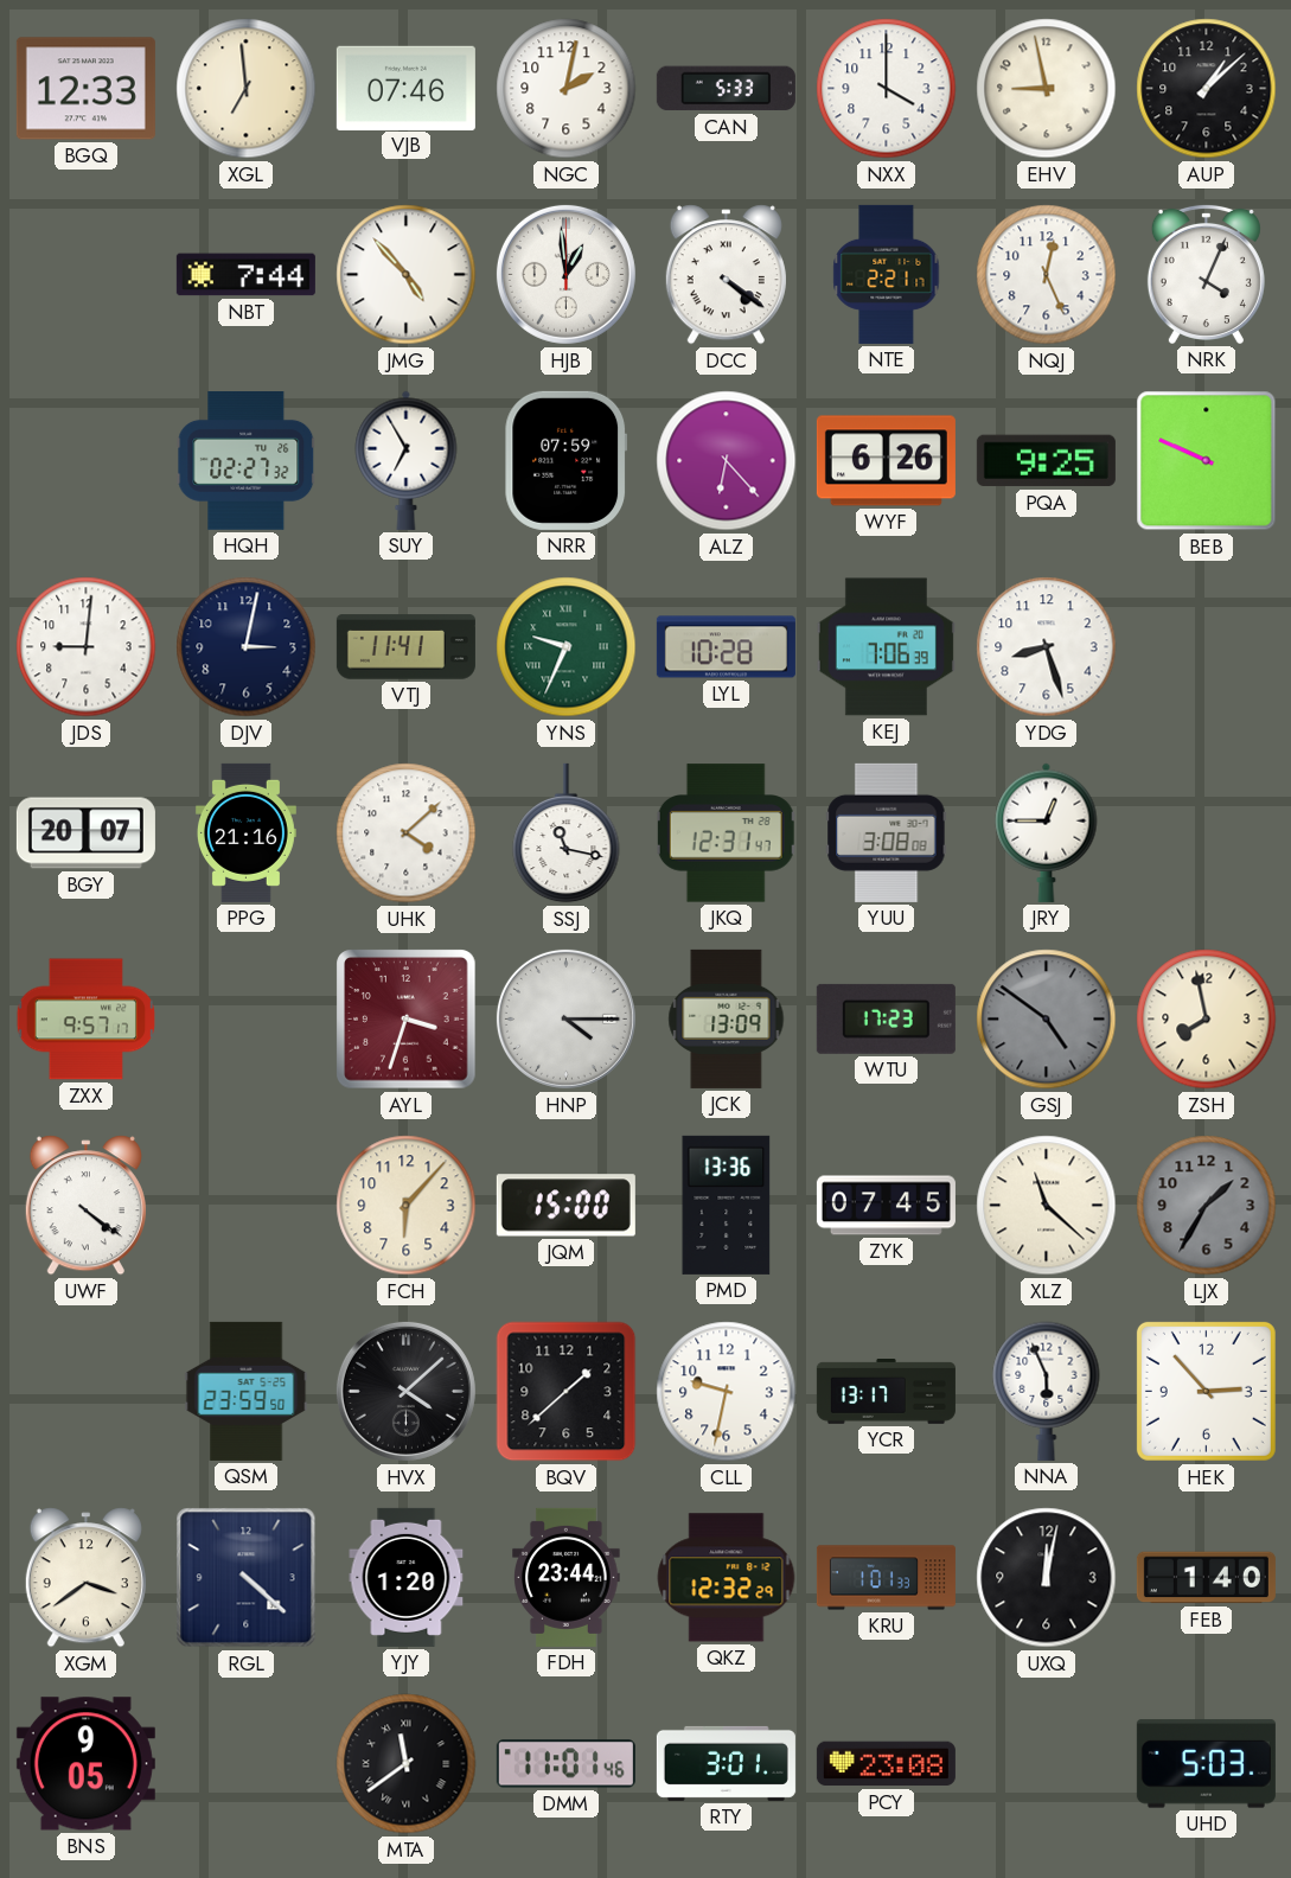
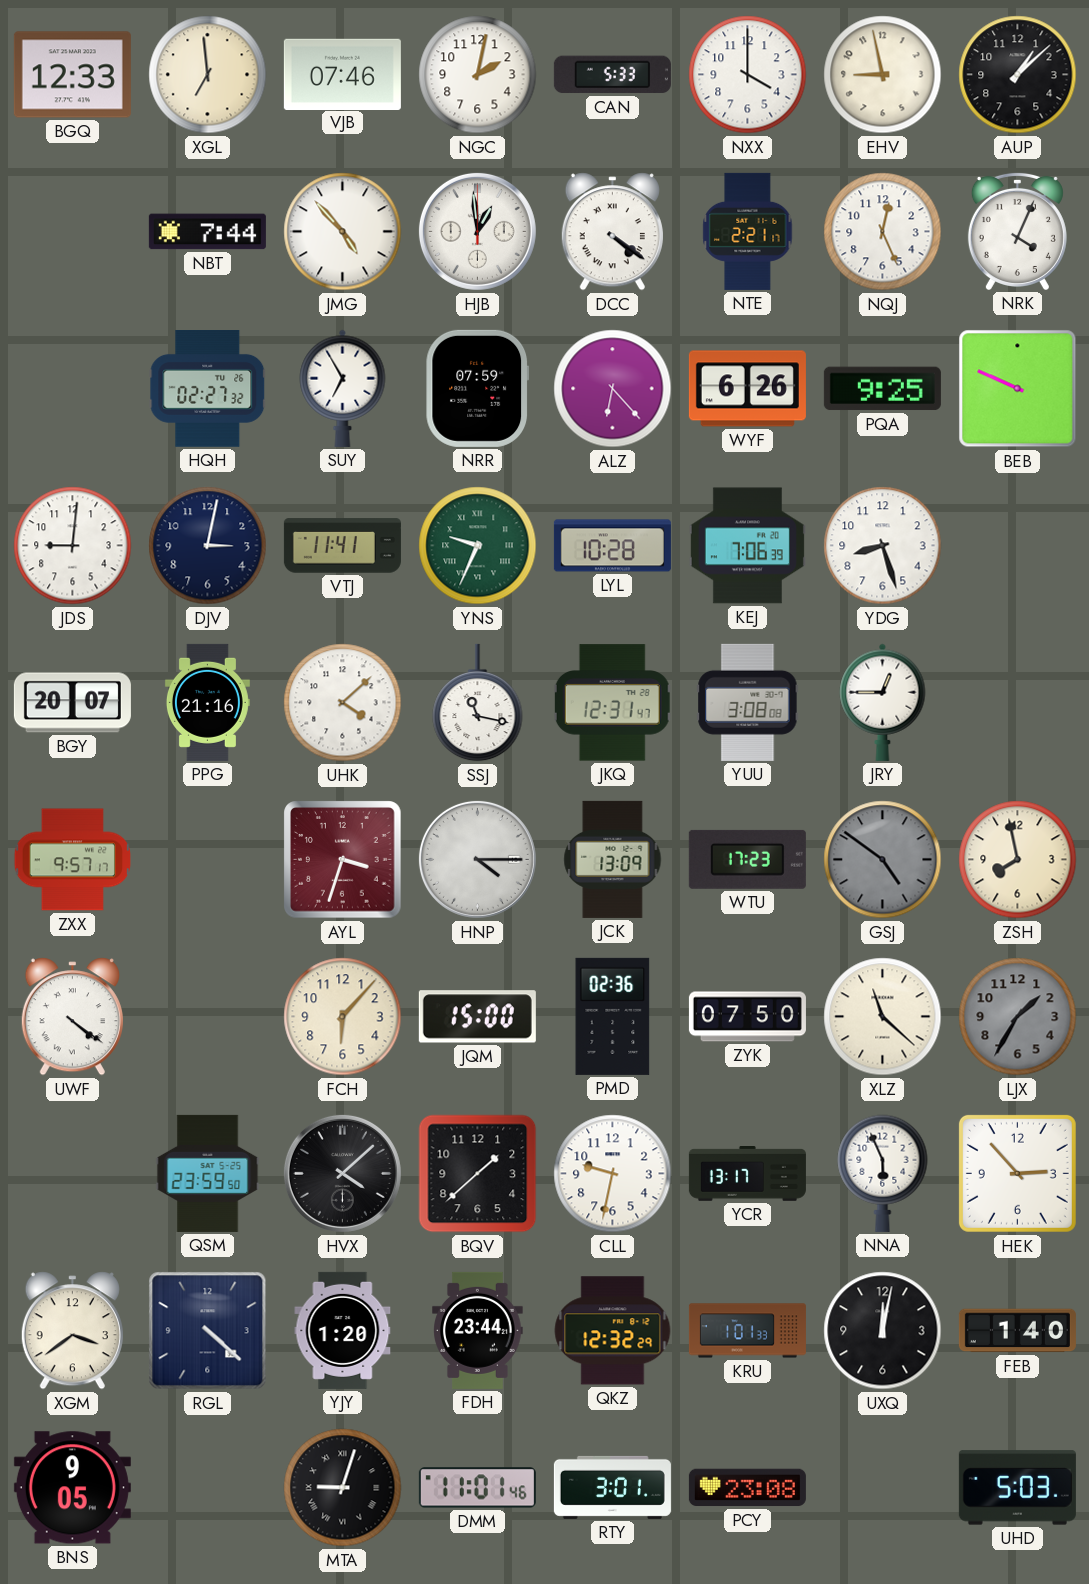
PMD: 13:36 -> 02:36
ZYK: 07:45 -> 07:50
MTA: 11:39 -> 9:03
